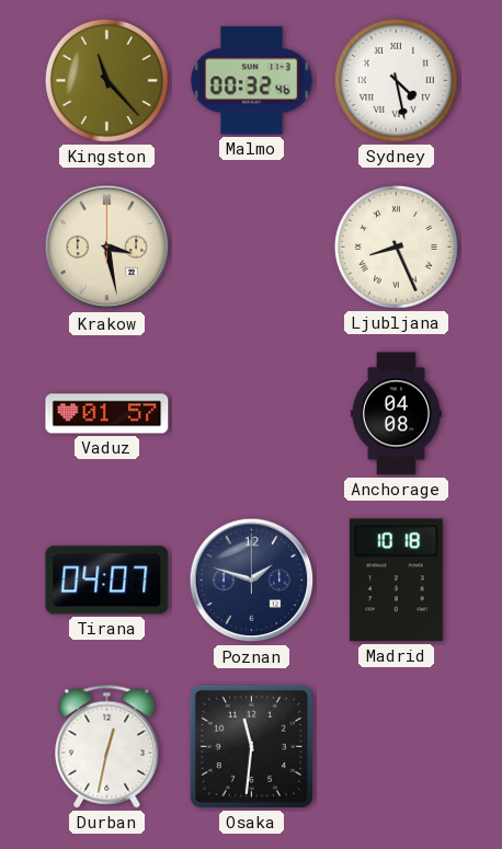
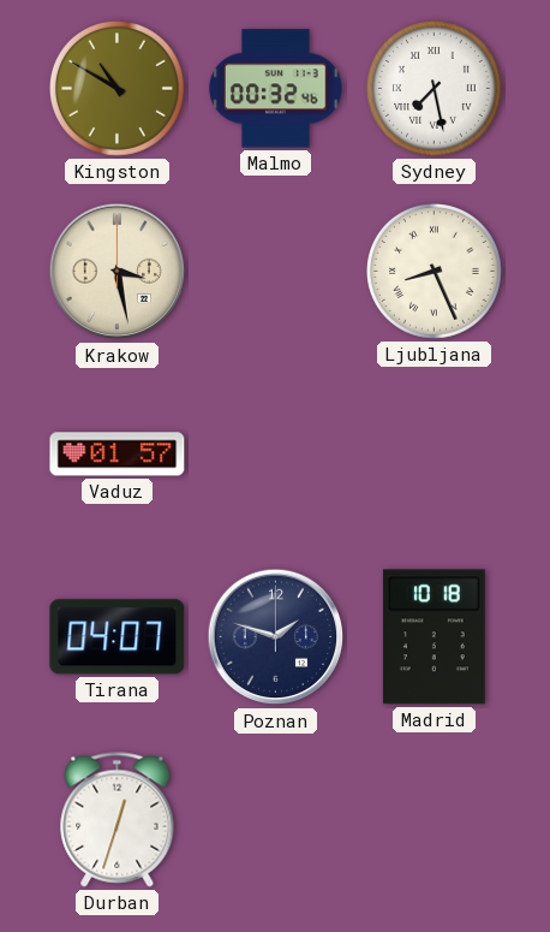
Kingston: 11:23 -> 10:50
Sydney: 4:28 -> 7:28
Anchorage: 04:08 -> none
Durban: 12:32 -> 12:33
Osaka: 11:31 -> none
